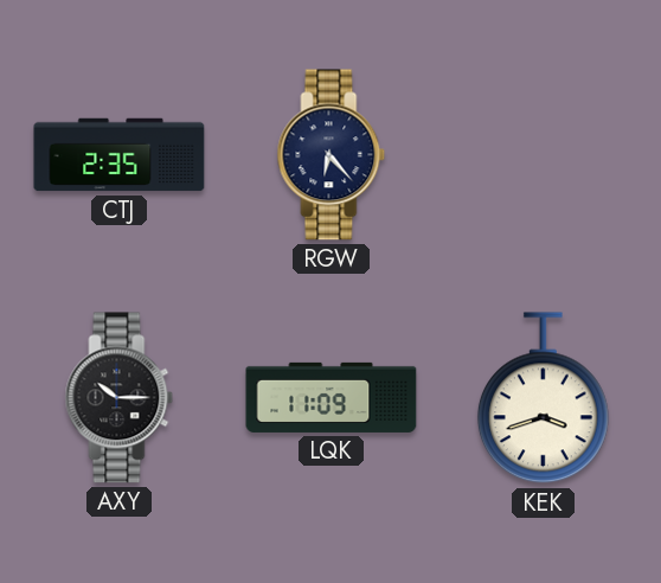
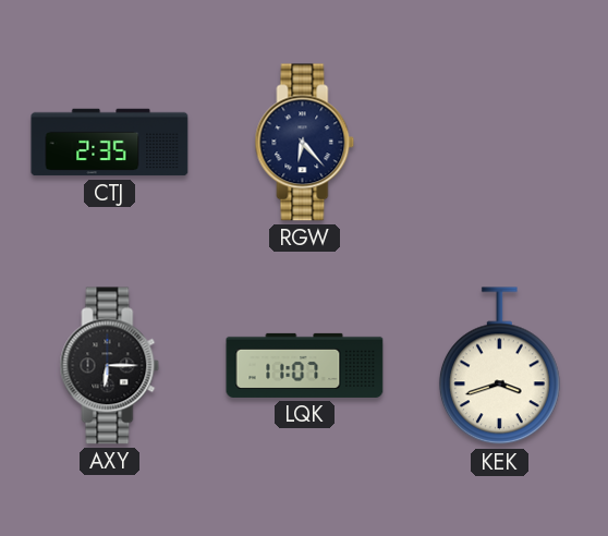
AXY: 10:15 -> 6:15
LQK: 11:09 -> 11:07
